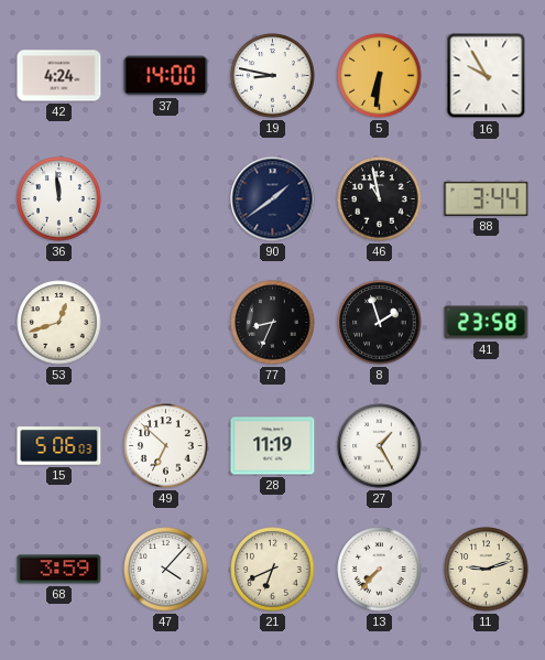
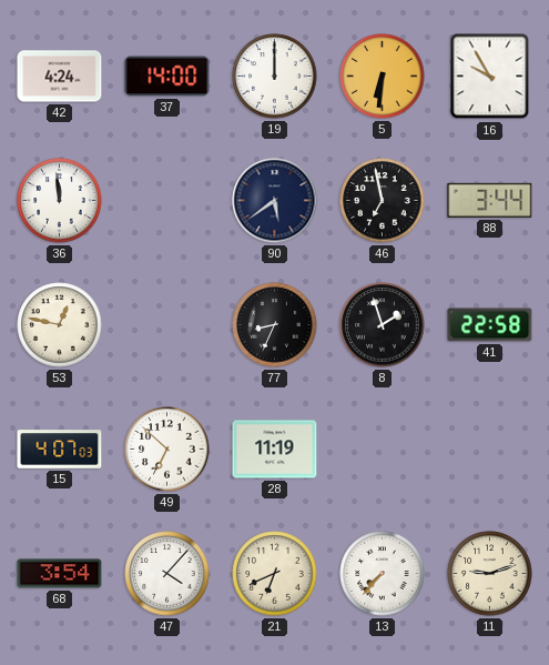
19: 8:47 -> 12:00
90: 1:39 -> 5:39
46: 10:58 -> 6:58
53: 12:42 -> 12:47
41: 23:58 -> 22:58
15: 5:06 -> 4:07
27: 1:25 -> none
68: 3:59 -> 3:54
